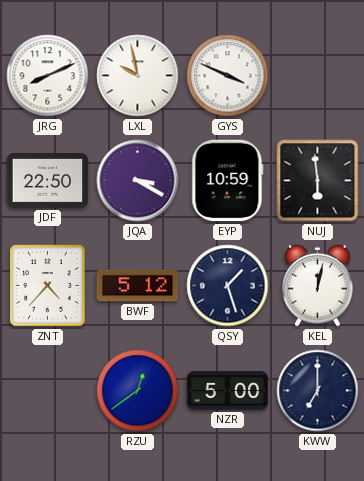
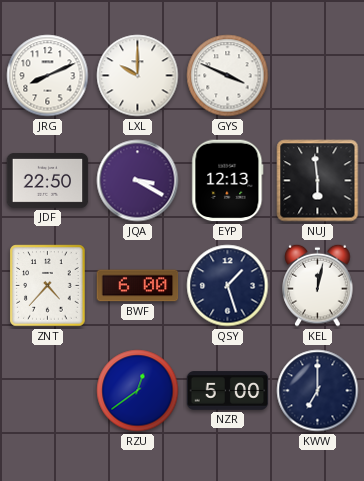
LXL: 9:58 -> 10:00
EYP: 10:59 -> 12:13
BWF: 5:12 -> 6:00
